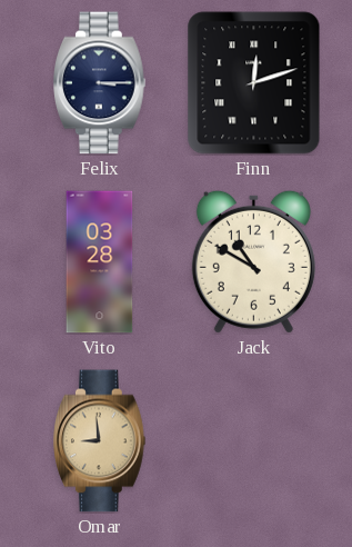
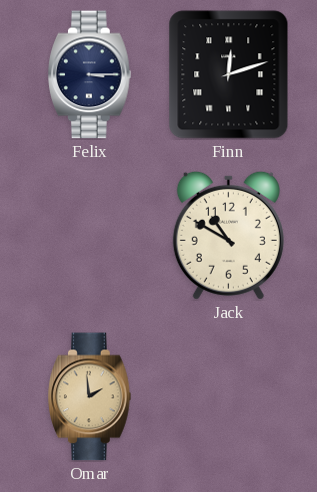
Vito: 03:28 -> none
Omar: 8:59 -> 1:59
